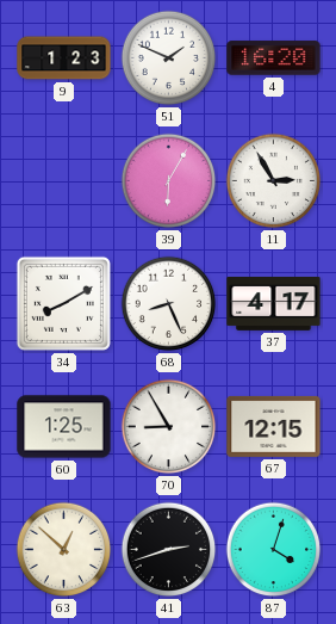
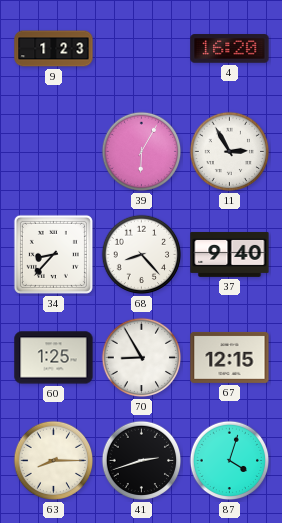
51: 1:49 -> none
34: 8:10 -> 8:37
68: 8:26 -> 8:23
37: 4:17 -> 9:40
63: 12:52 -> 8:15
